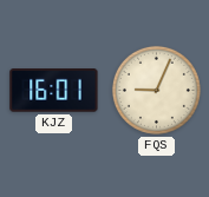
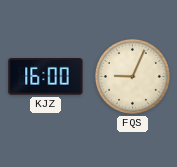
KJZ: 16:01 -> 16:00
